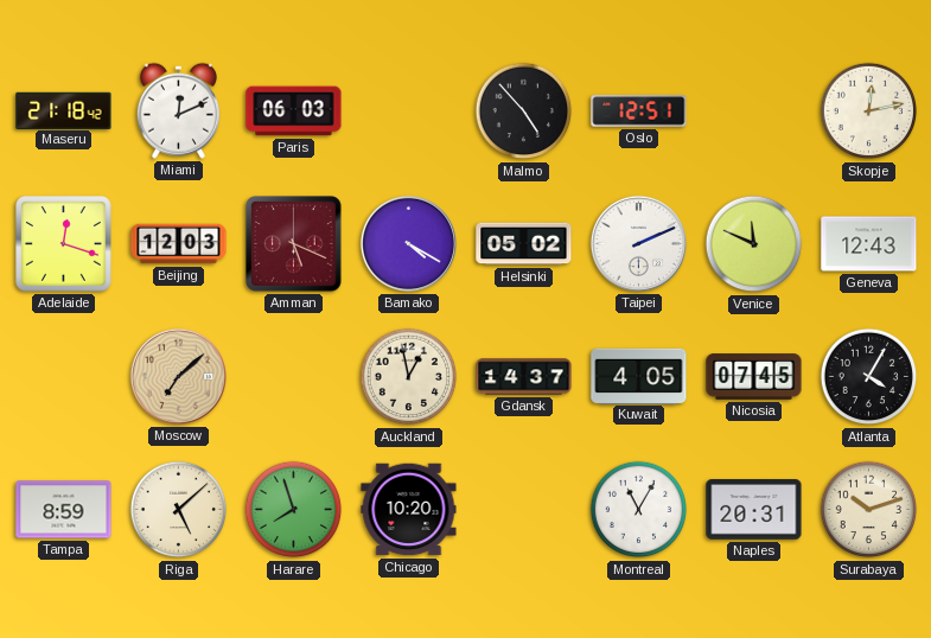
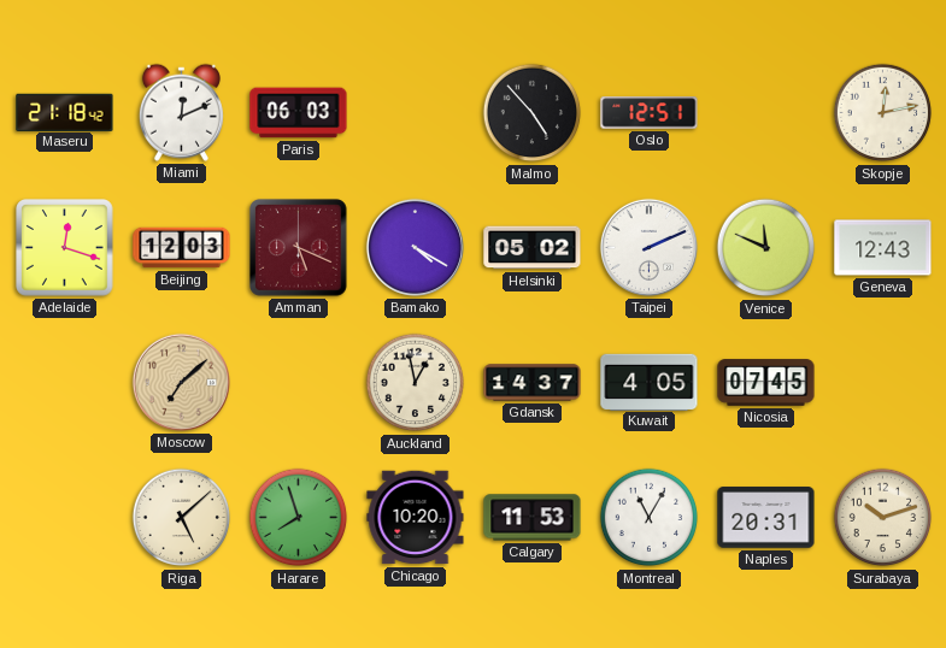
Atlanta: 4:05 -> none
Tampa: 8:59 -> none
Calgary: none -> 11:53
